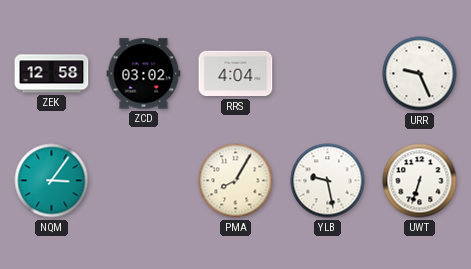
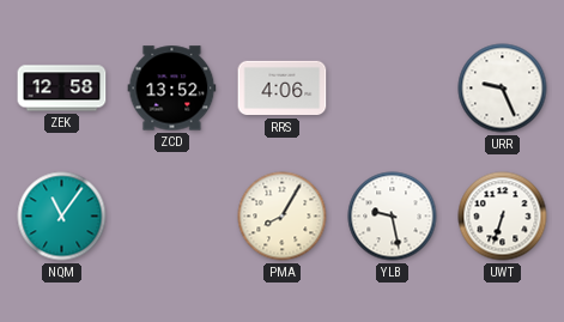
ZCD: 03:02 -> 13:52
RRS: 4:04 -> 4:06
NQM: 3:06 -> 11:06
